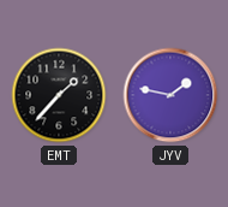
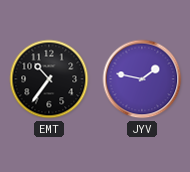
EMT: 1:37 -> 10:36
